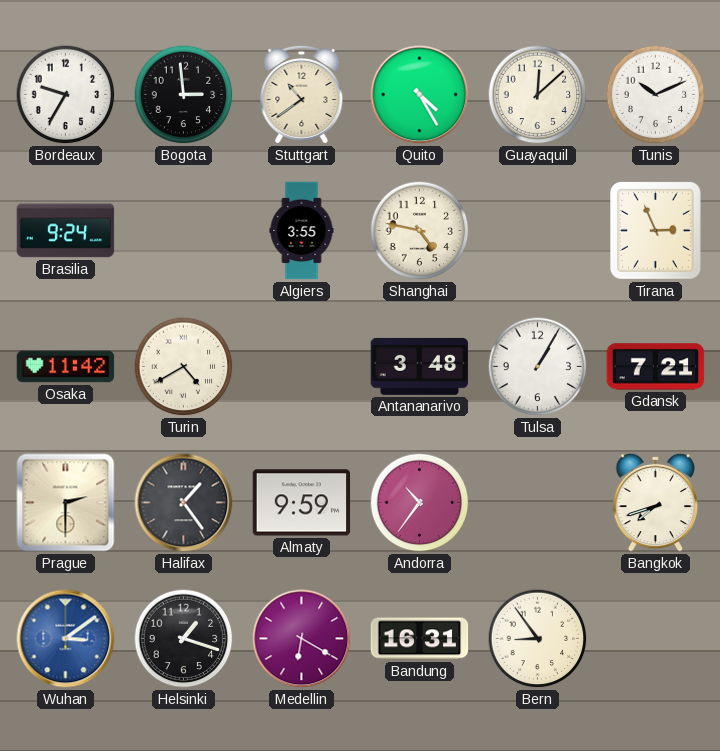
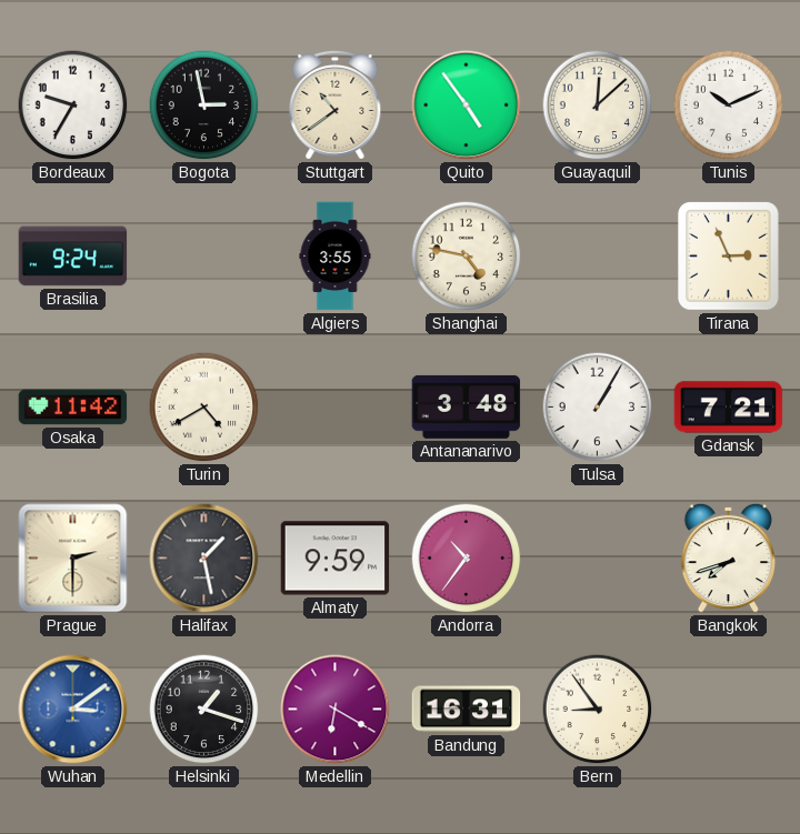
Bogota: 2:59 -> 2:58
Quito: 4:25 -> 4:54
Halifax: 1:24 -> 1:28
